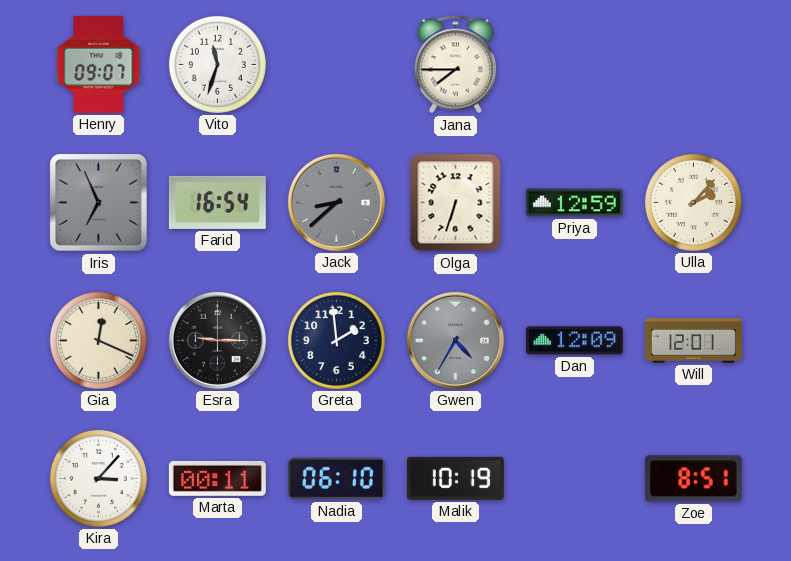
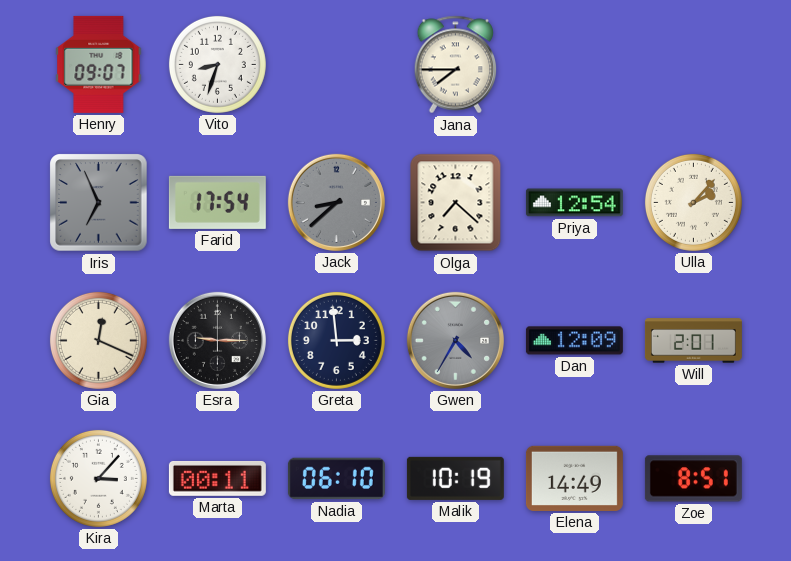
Vito: 11:33 -> 8:33
Farid: 16:54 -> 17:54
Olga: 6:33 -> 7:22
Priya: 12:59 -> 12:54
Greta: 1:59 -> 2:59
Will: 12:01 -> 2:01
Elena: none -> 14:49
